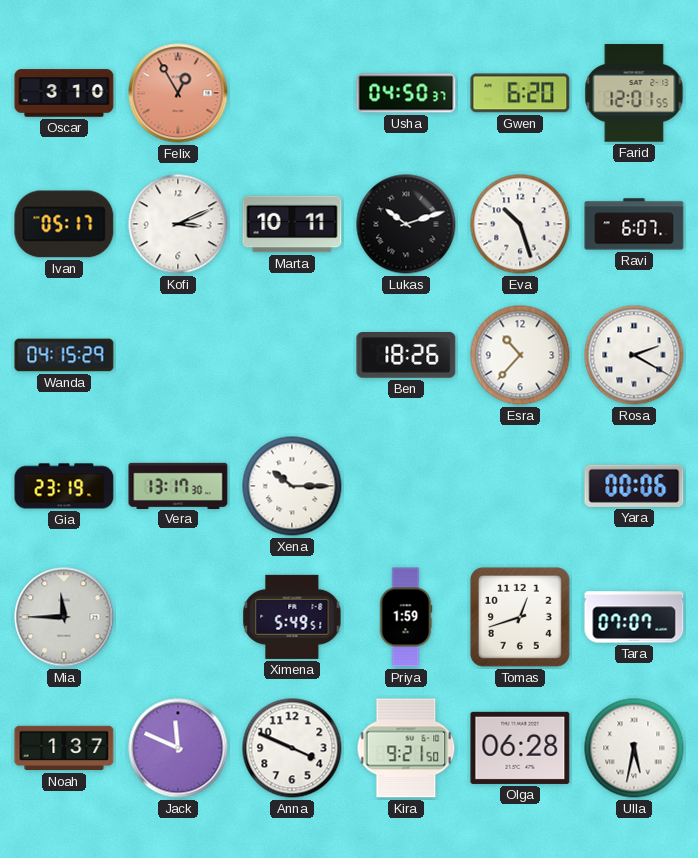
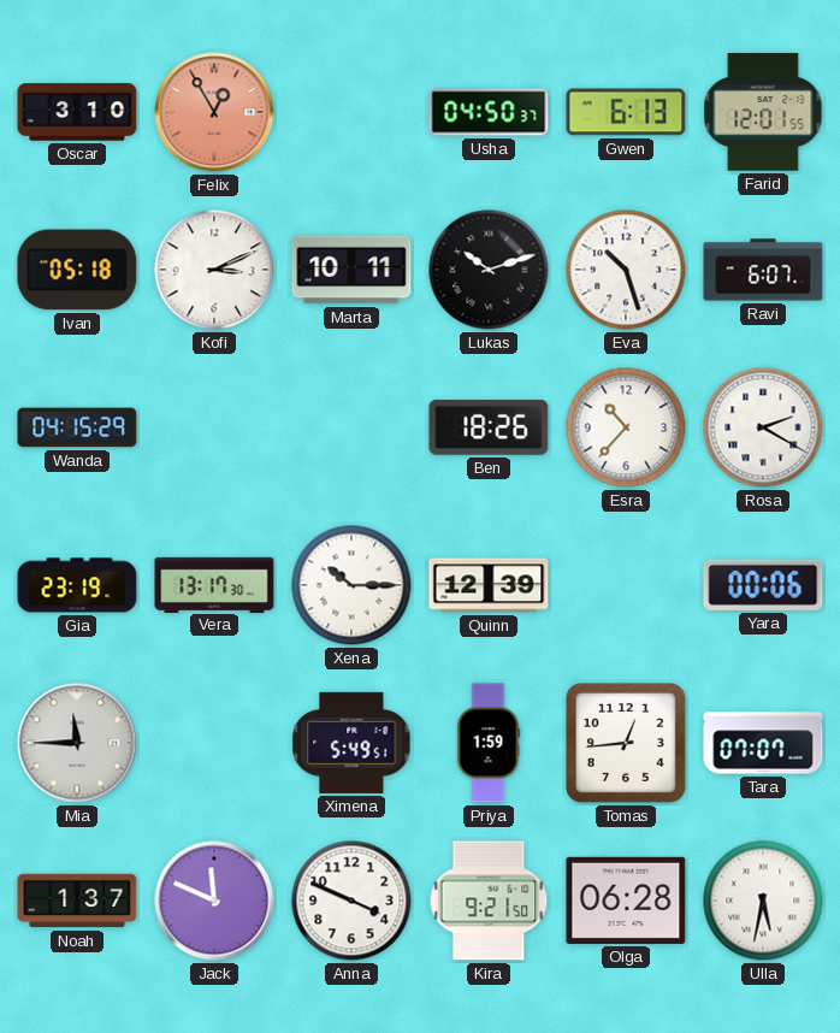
Gwen: 6:20 -> 6:13
Ivan: 05:17 -> 05:18
Quinn: none -> 12:39
Tomas: 12:42 -> 12:44
